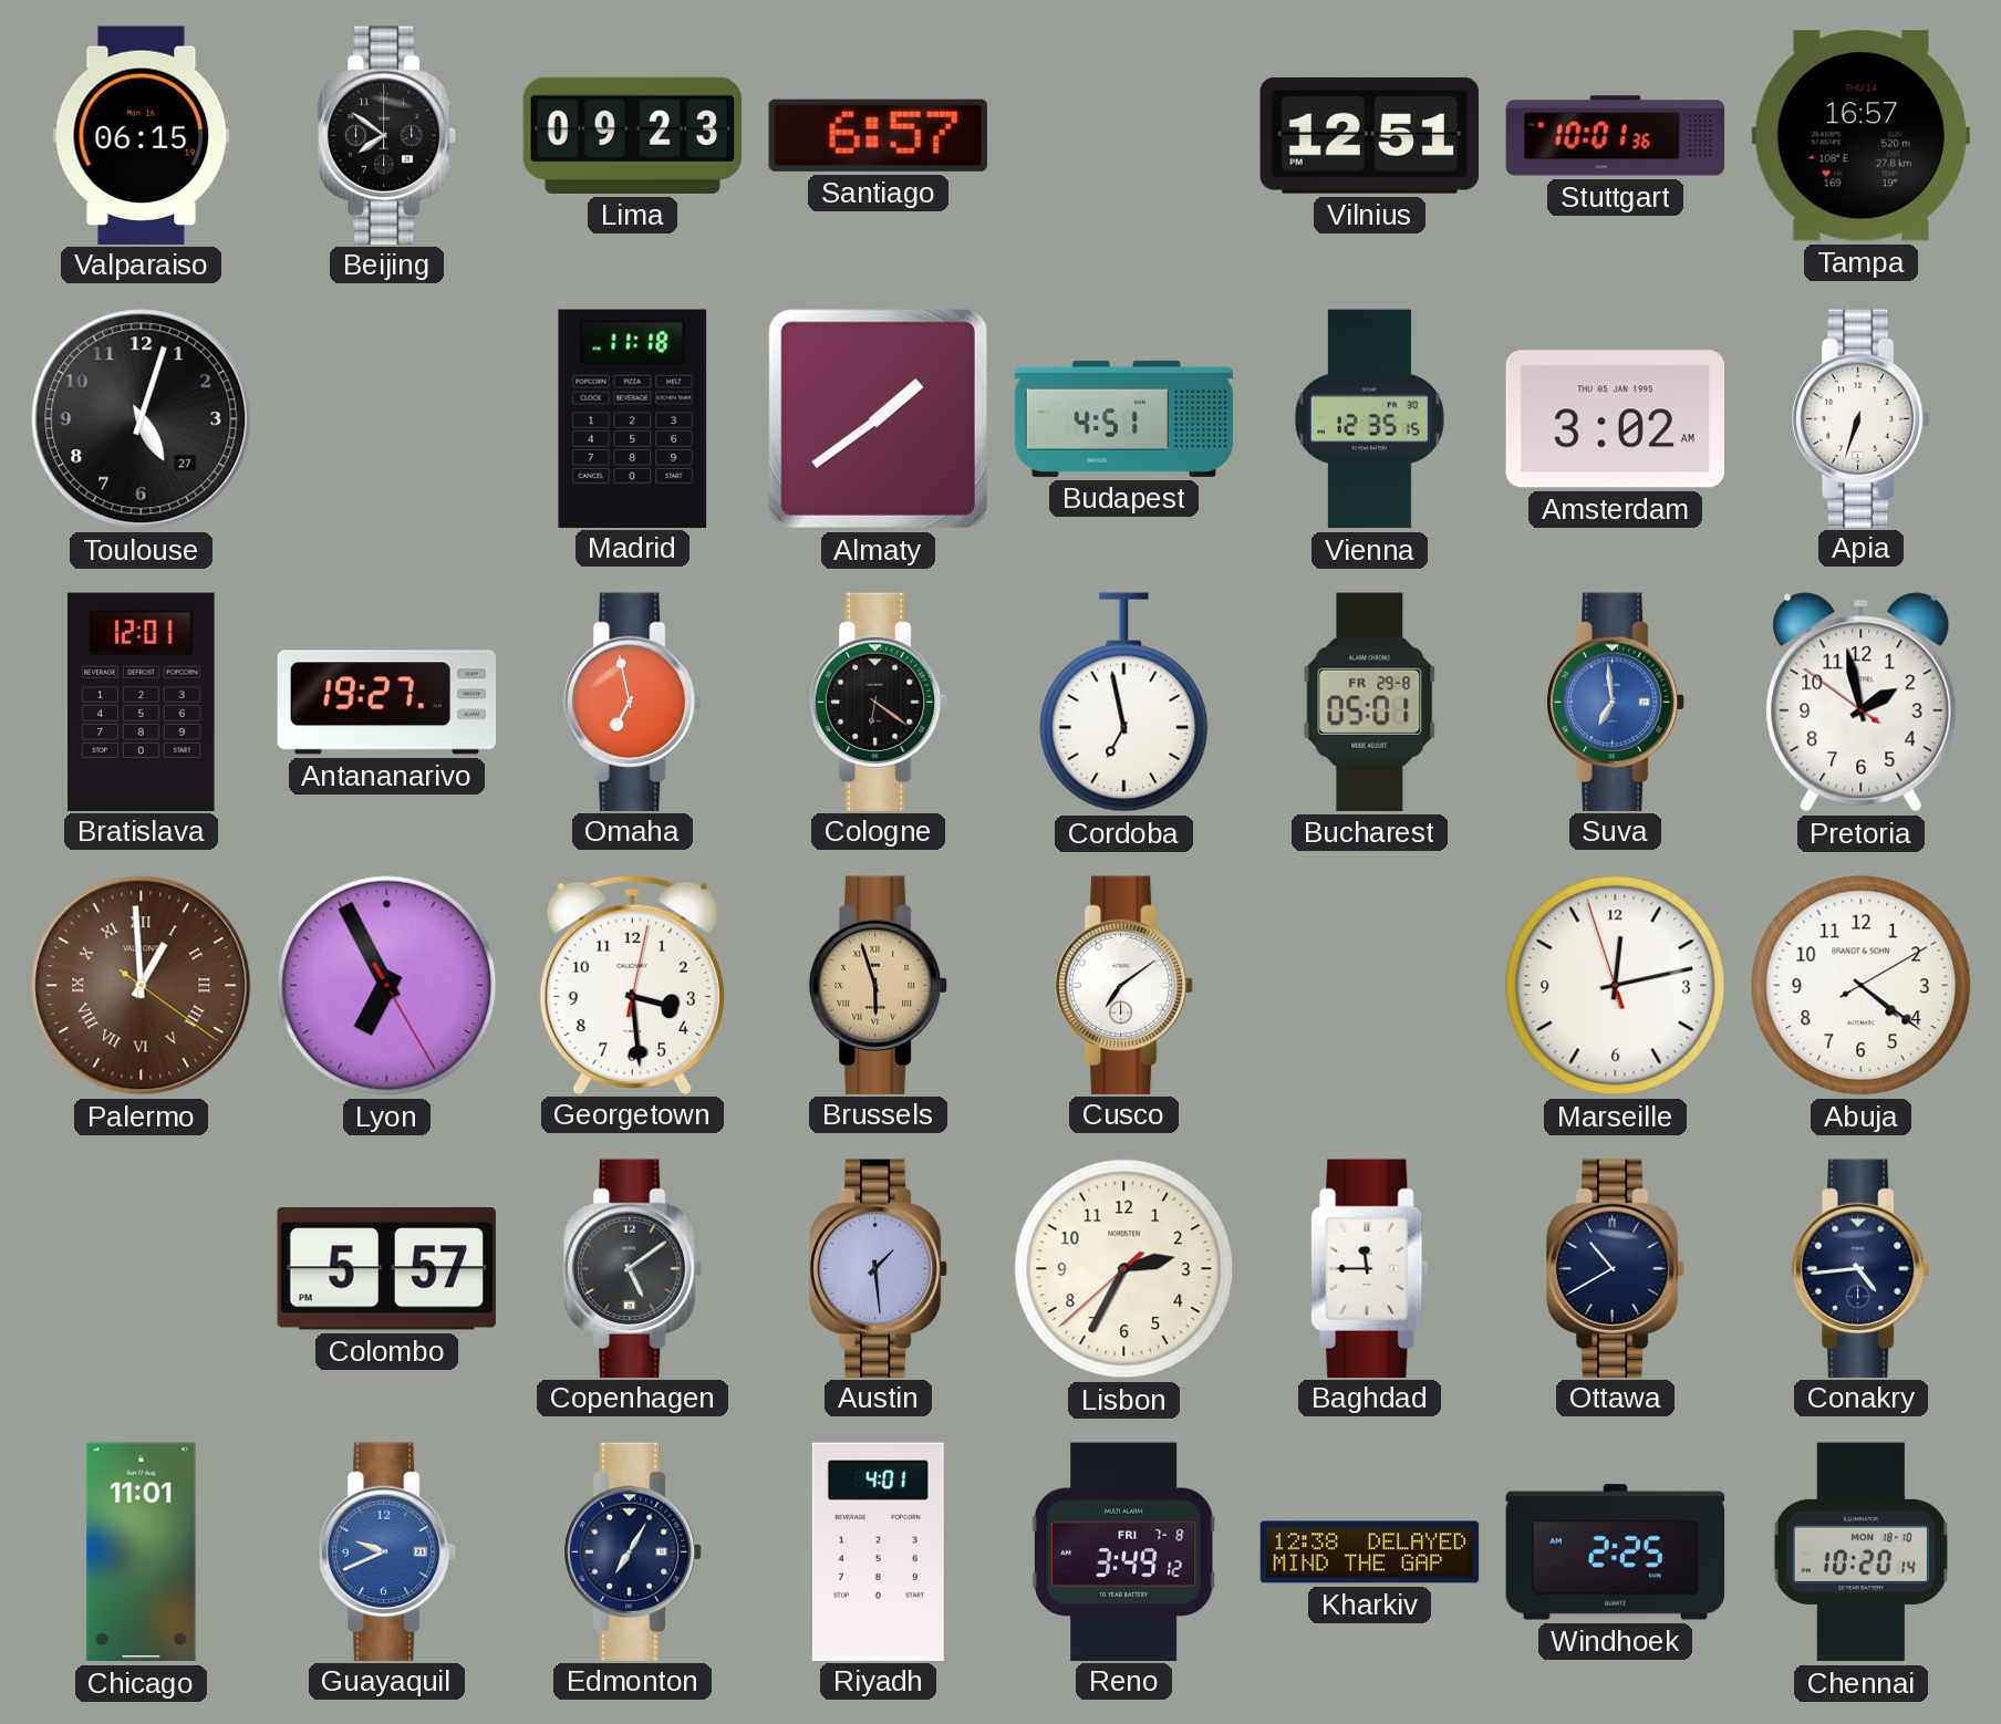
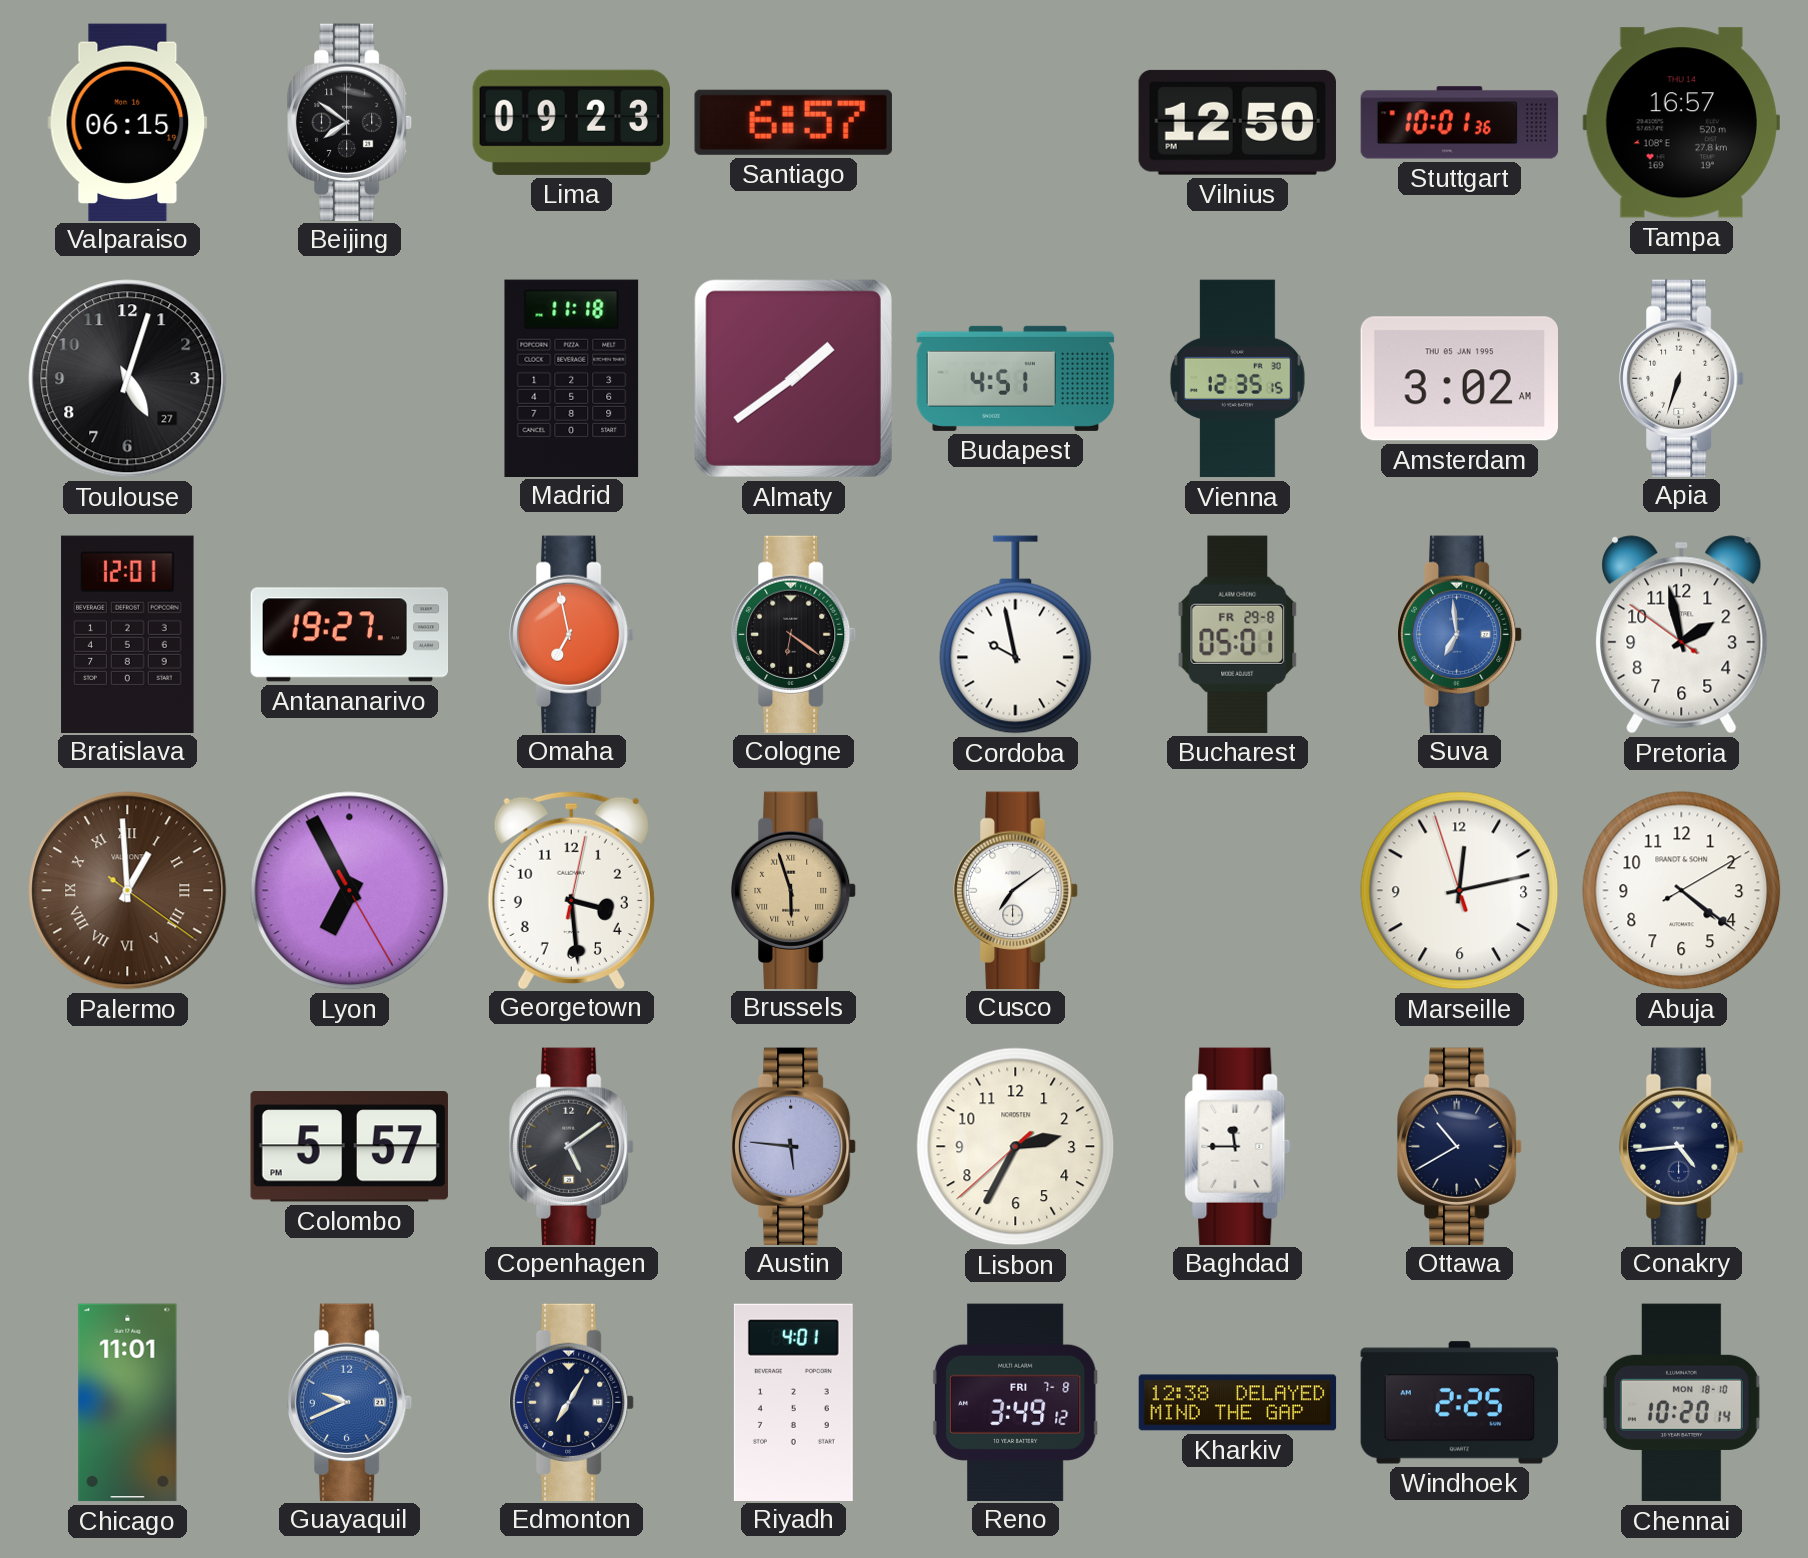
Vilnius: 12:51 -> 12:50
Cordoba: 6:58 -> 9:58
Austin: 1:29 -> 5:46
